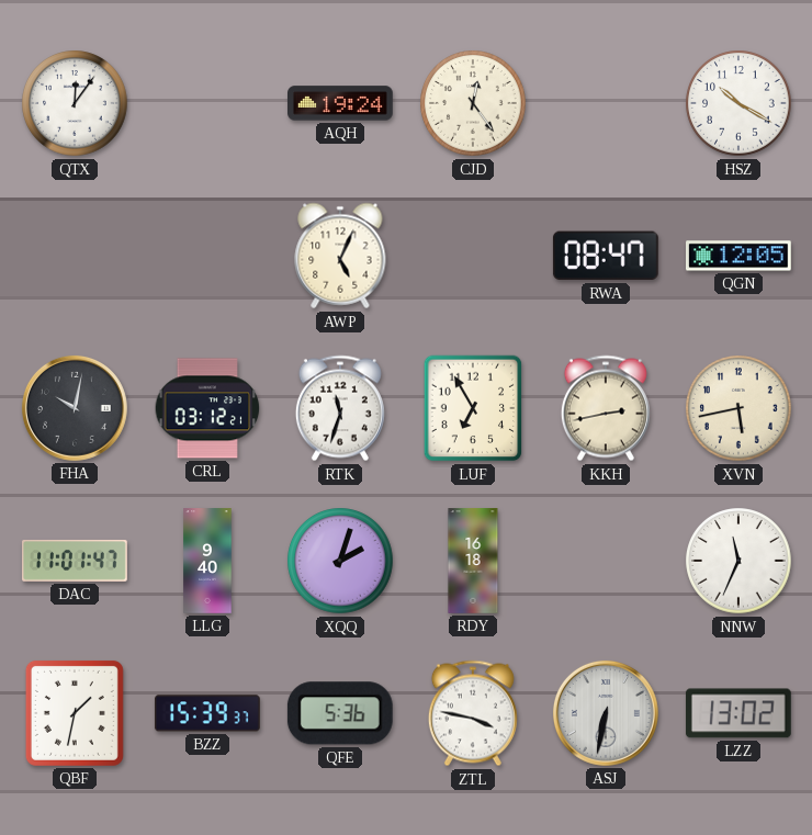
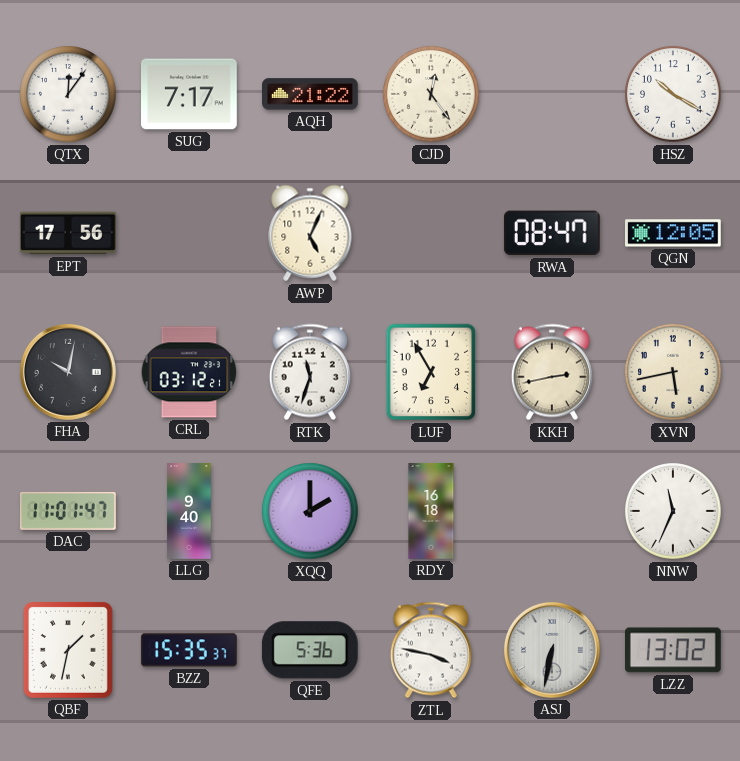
SUG: none -> 7:17
AQH: 19:24 -> 21:22
EPT: none -> 17:56
XQQ: 2:03 -> 2:00
BZZ: 15:39 -> 15:35
